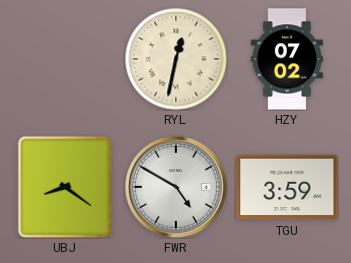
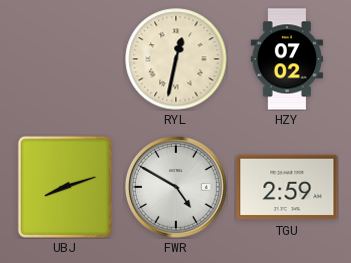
UBJ: 8:21 -> 8:12
TGU: 3:59 -> 2:59
